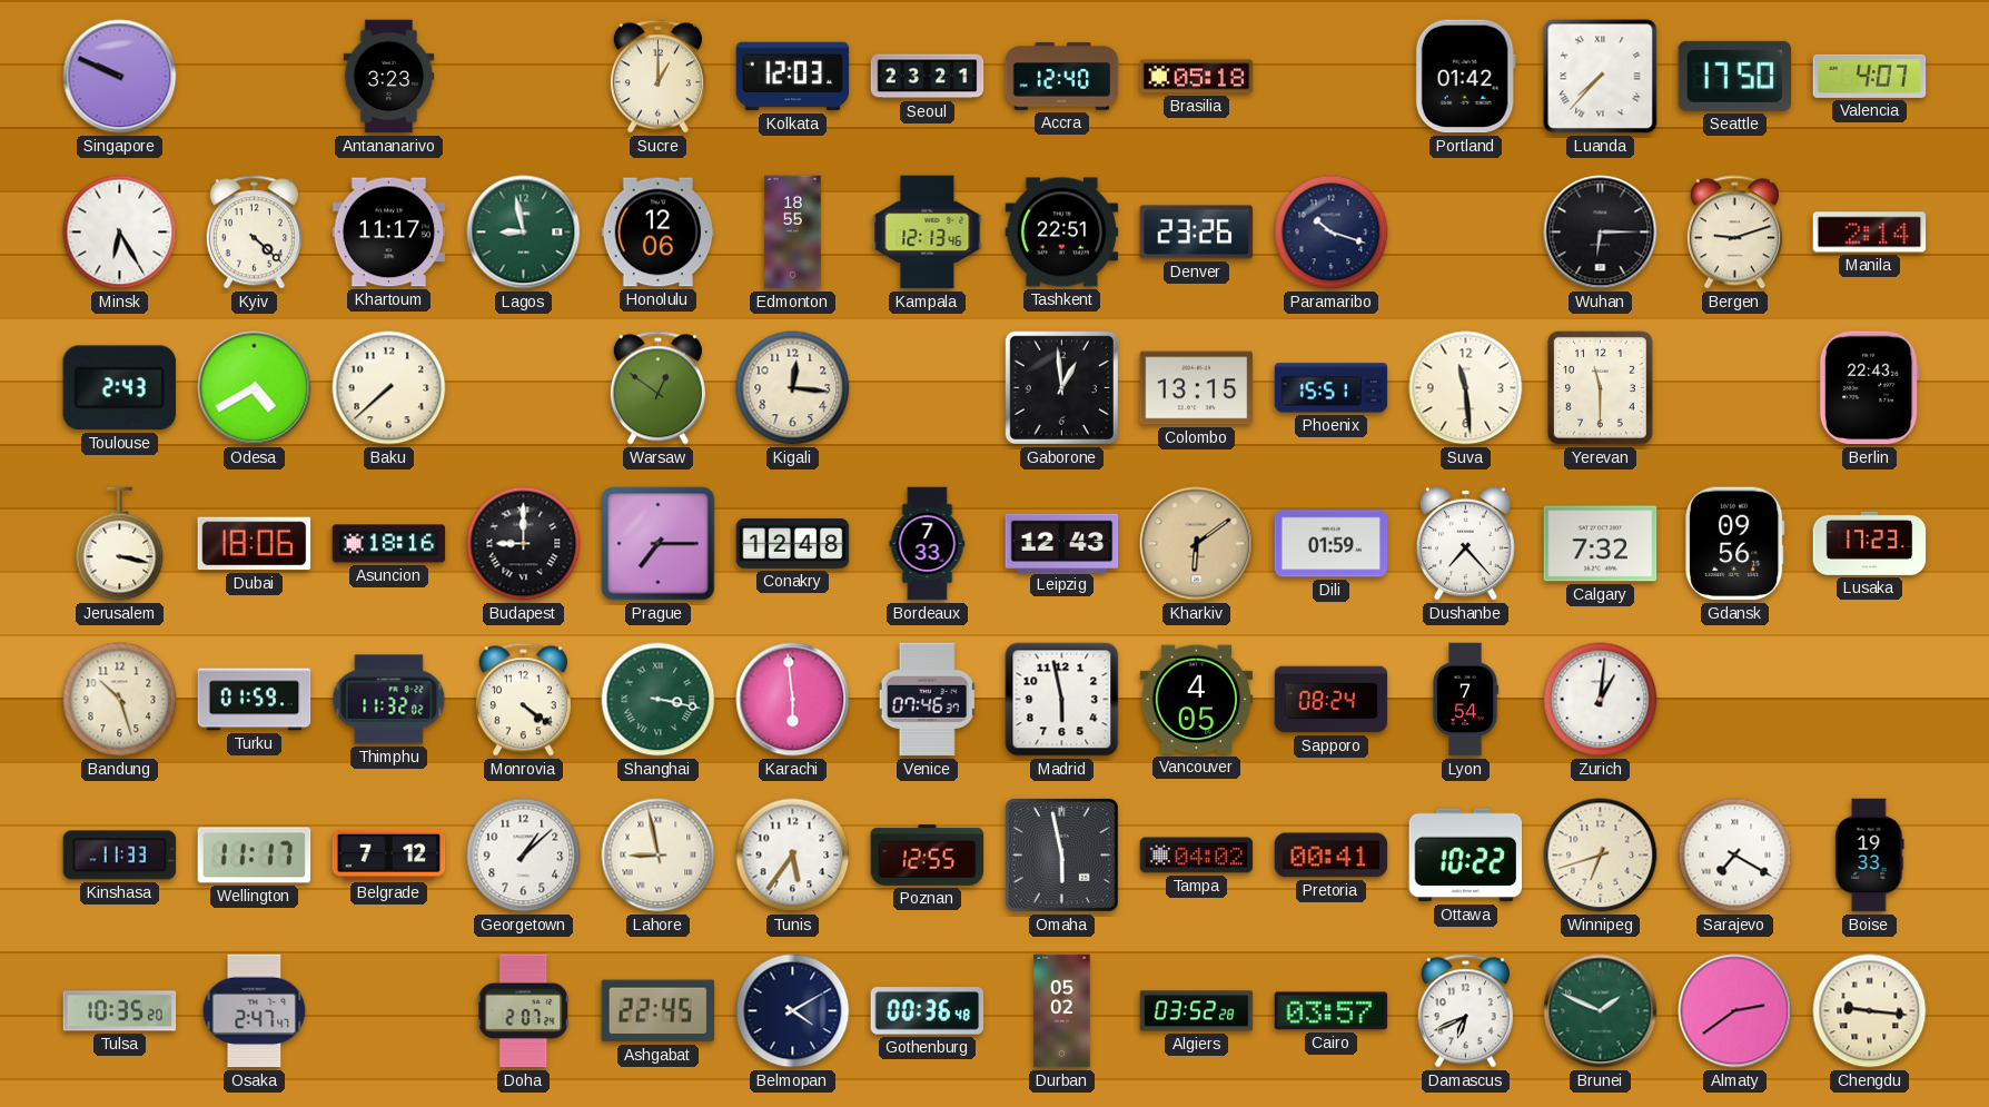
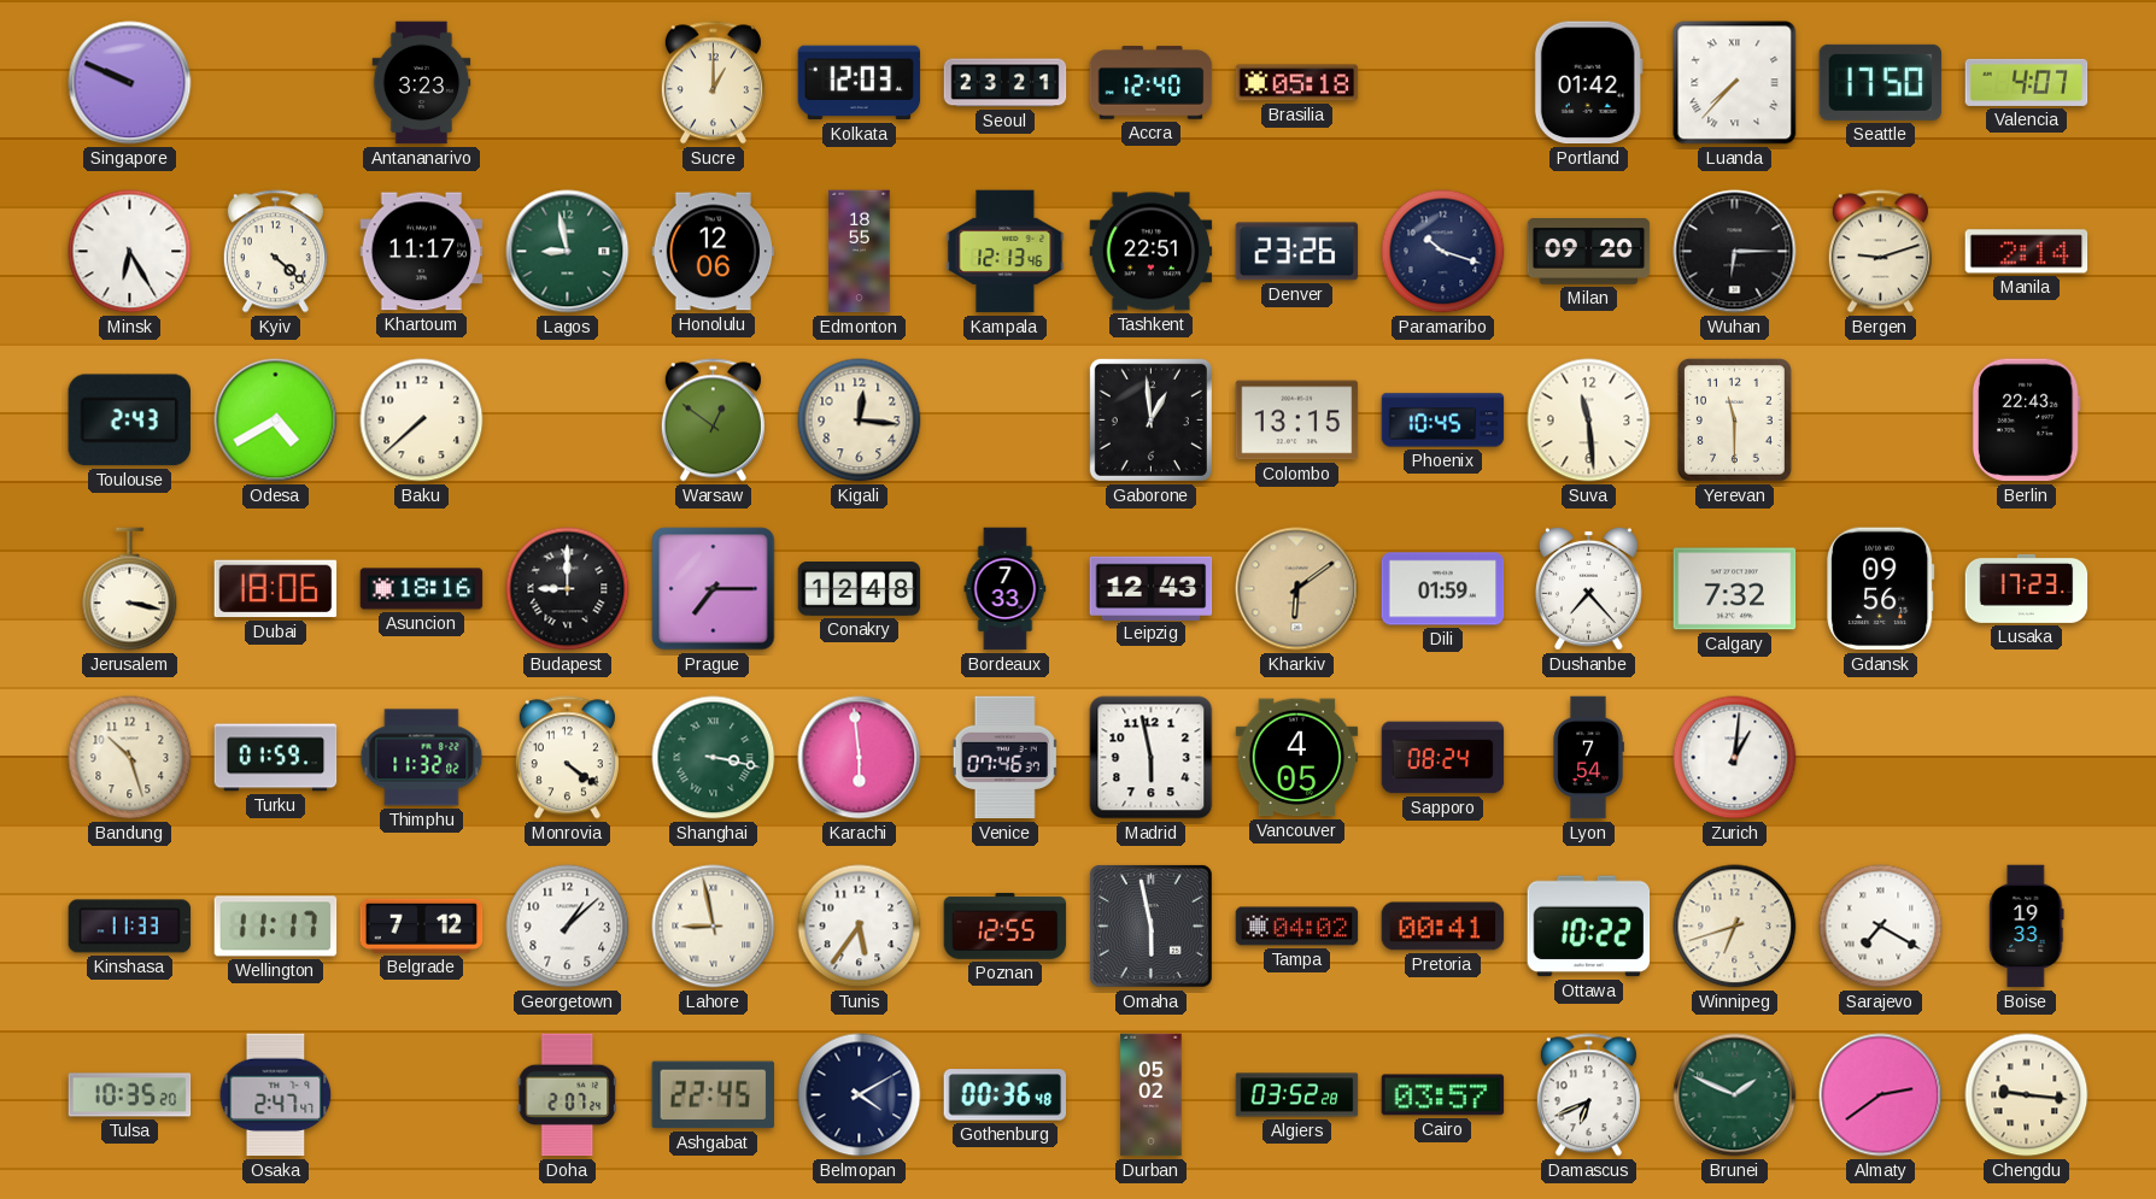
Milan: none -> 09:20
Phoenix: 15:51 -> 10:45
